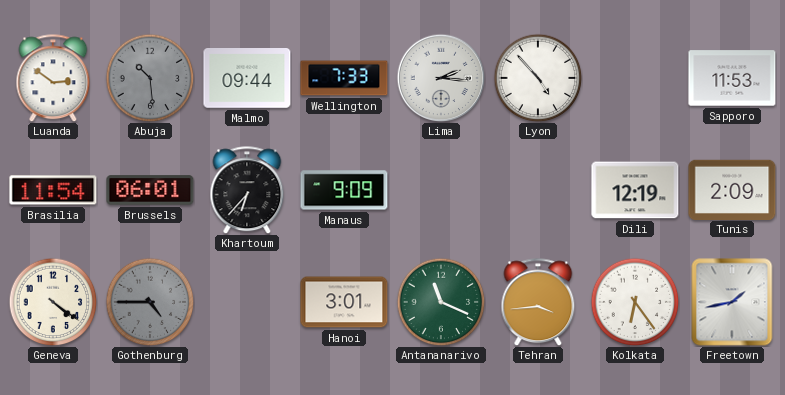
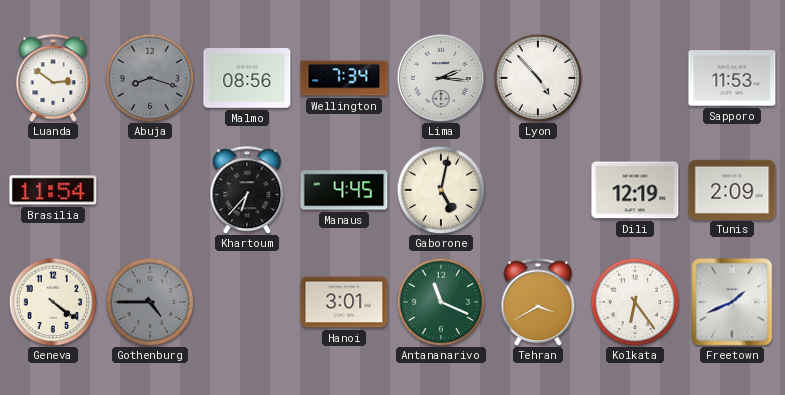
Abuja: 10:29 -> 8:18
Malmo: 09:44 -> 08:56
Wellington: 7:33 -> 7:34
Brussels: 06:01 -> none
Manaus: 9:09 -> 4:45
Gaborone: none -> 5:02
Tehran: 3:44 -> 3:40
Freetown: 1:43 -> 1:41
